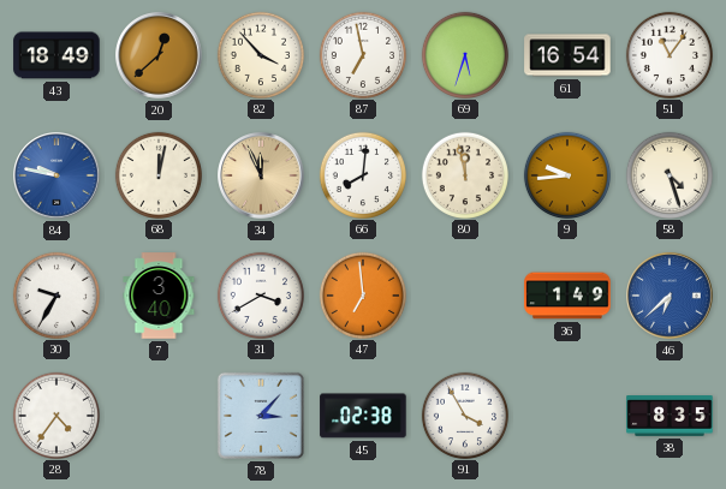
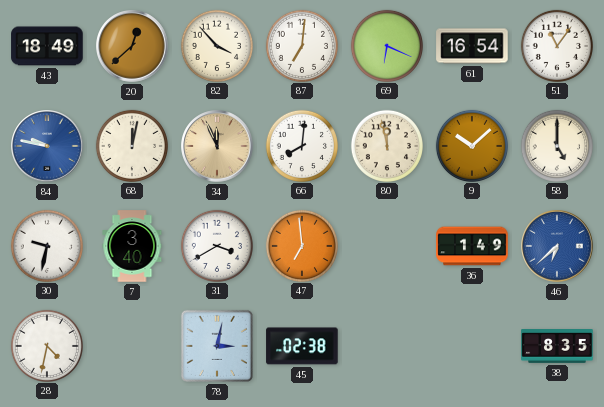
87: 6:58 -> 7:01
69: 5:33 -> 6:19
9: 9:44 -> 10:08
58: 4:27 -> 5:00
30: 9:35 -> 9:32
28: 4:36 -> 4:32
78: 3:07 -> 3:02
91: 3:55 -> none
